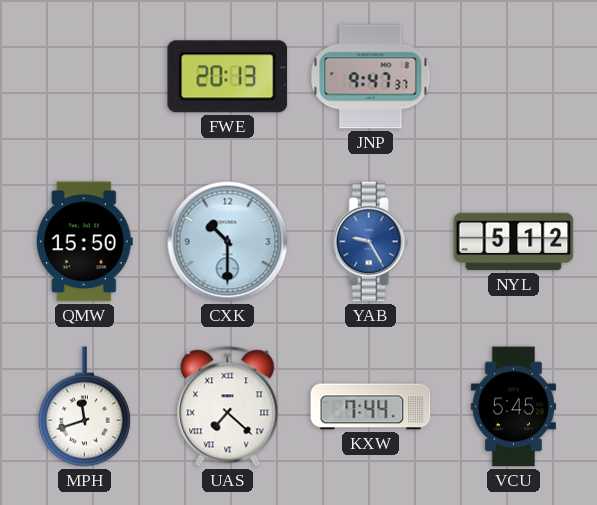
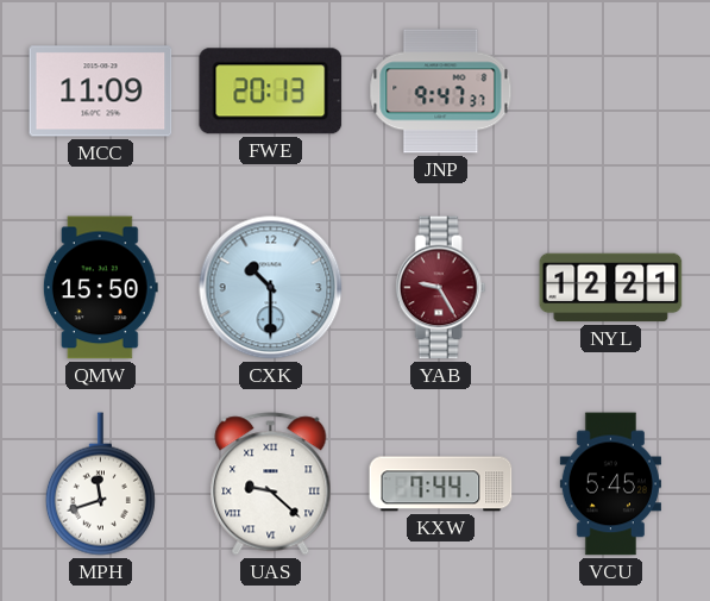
MCC: none -> 11:09
YAB dial: blue -> burgundy
NYL: 5:12 -> 12:21
UAS: 7:22 -> 9:22
